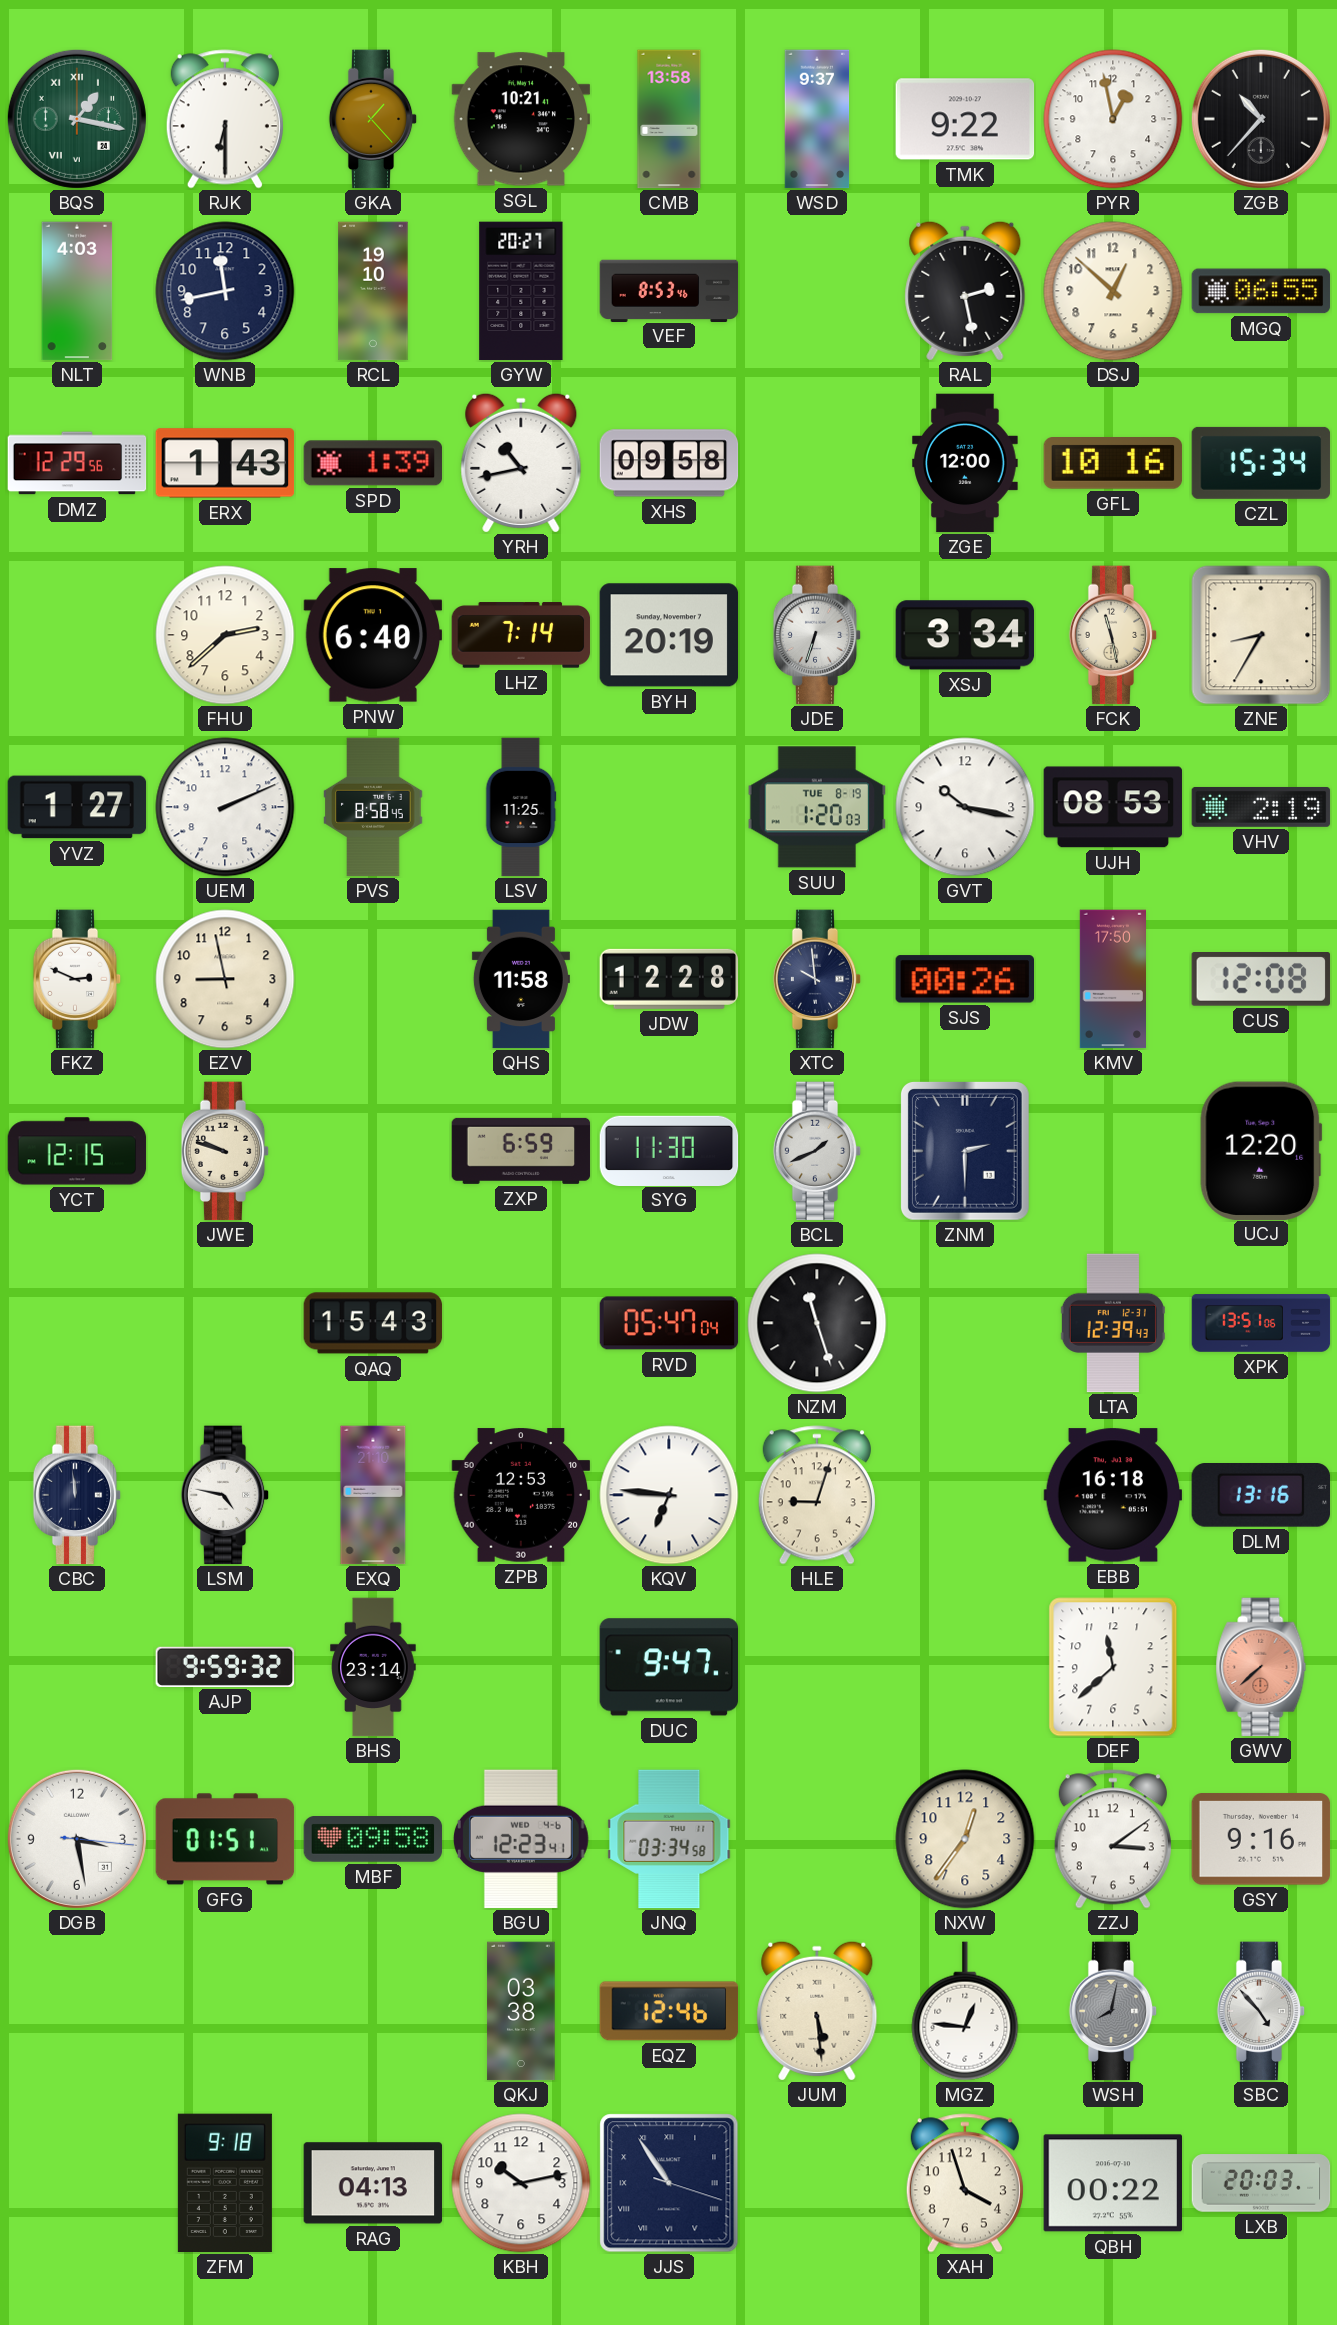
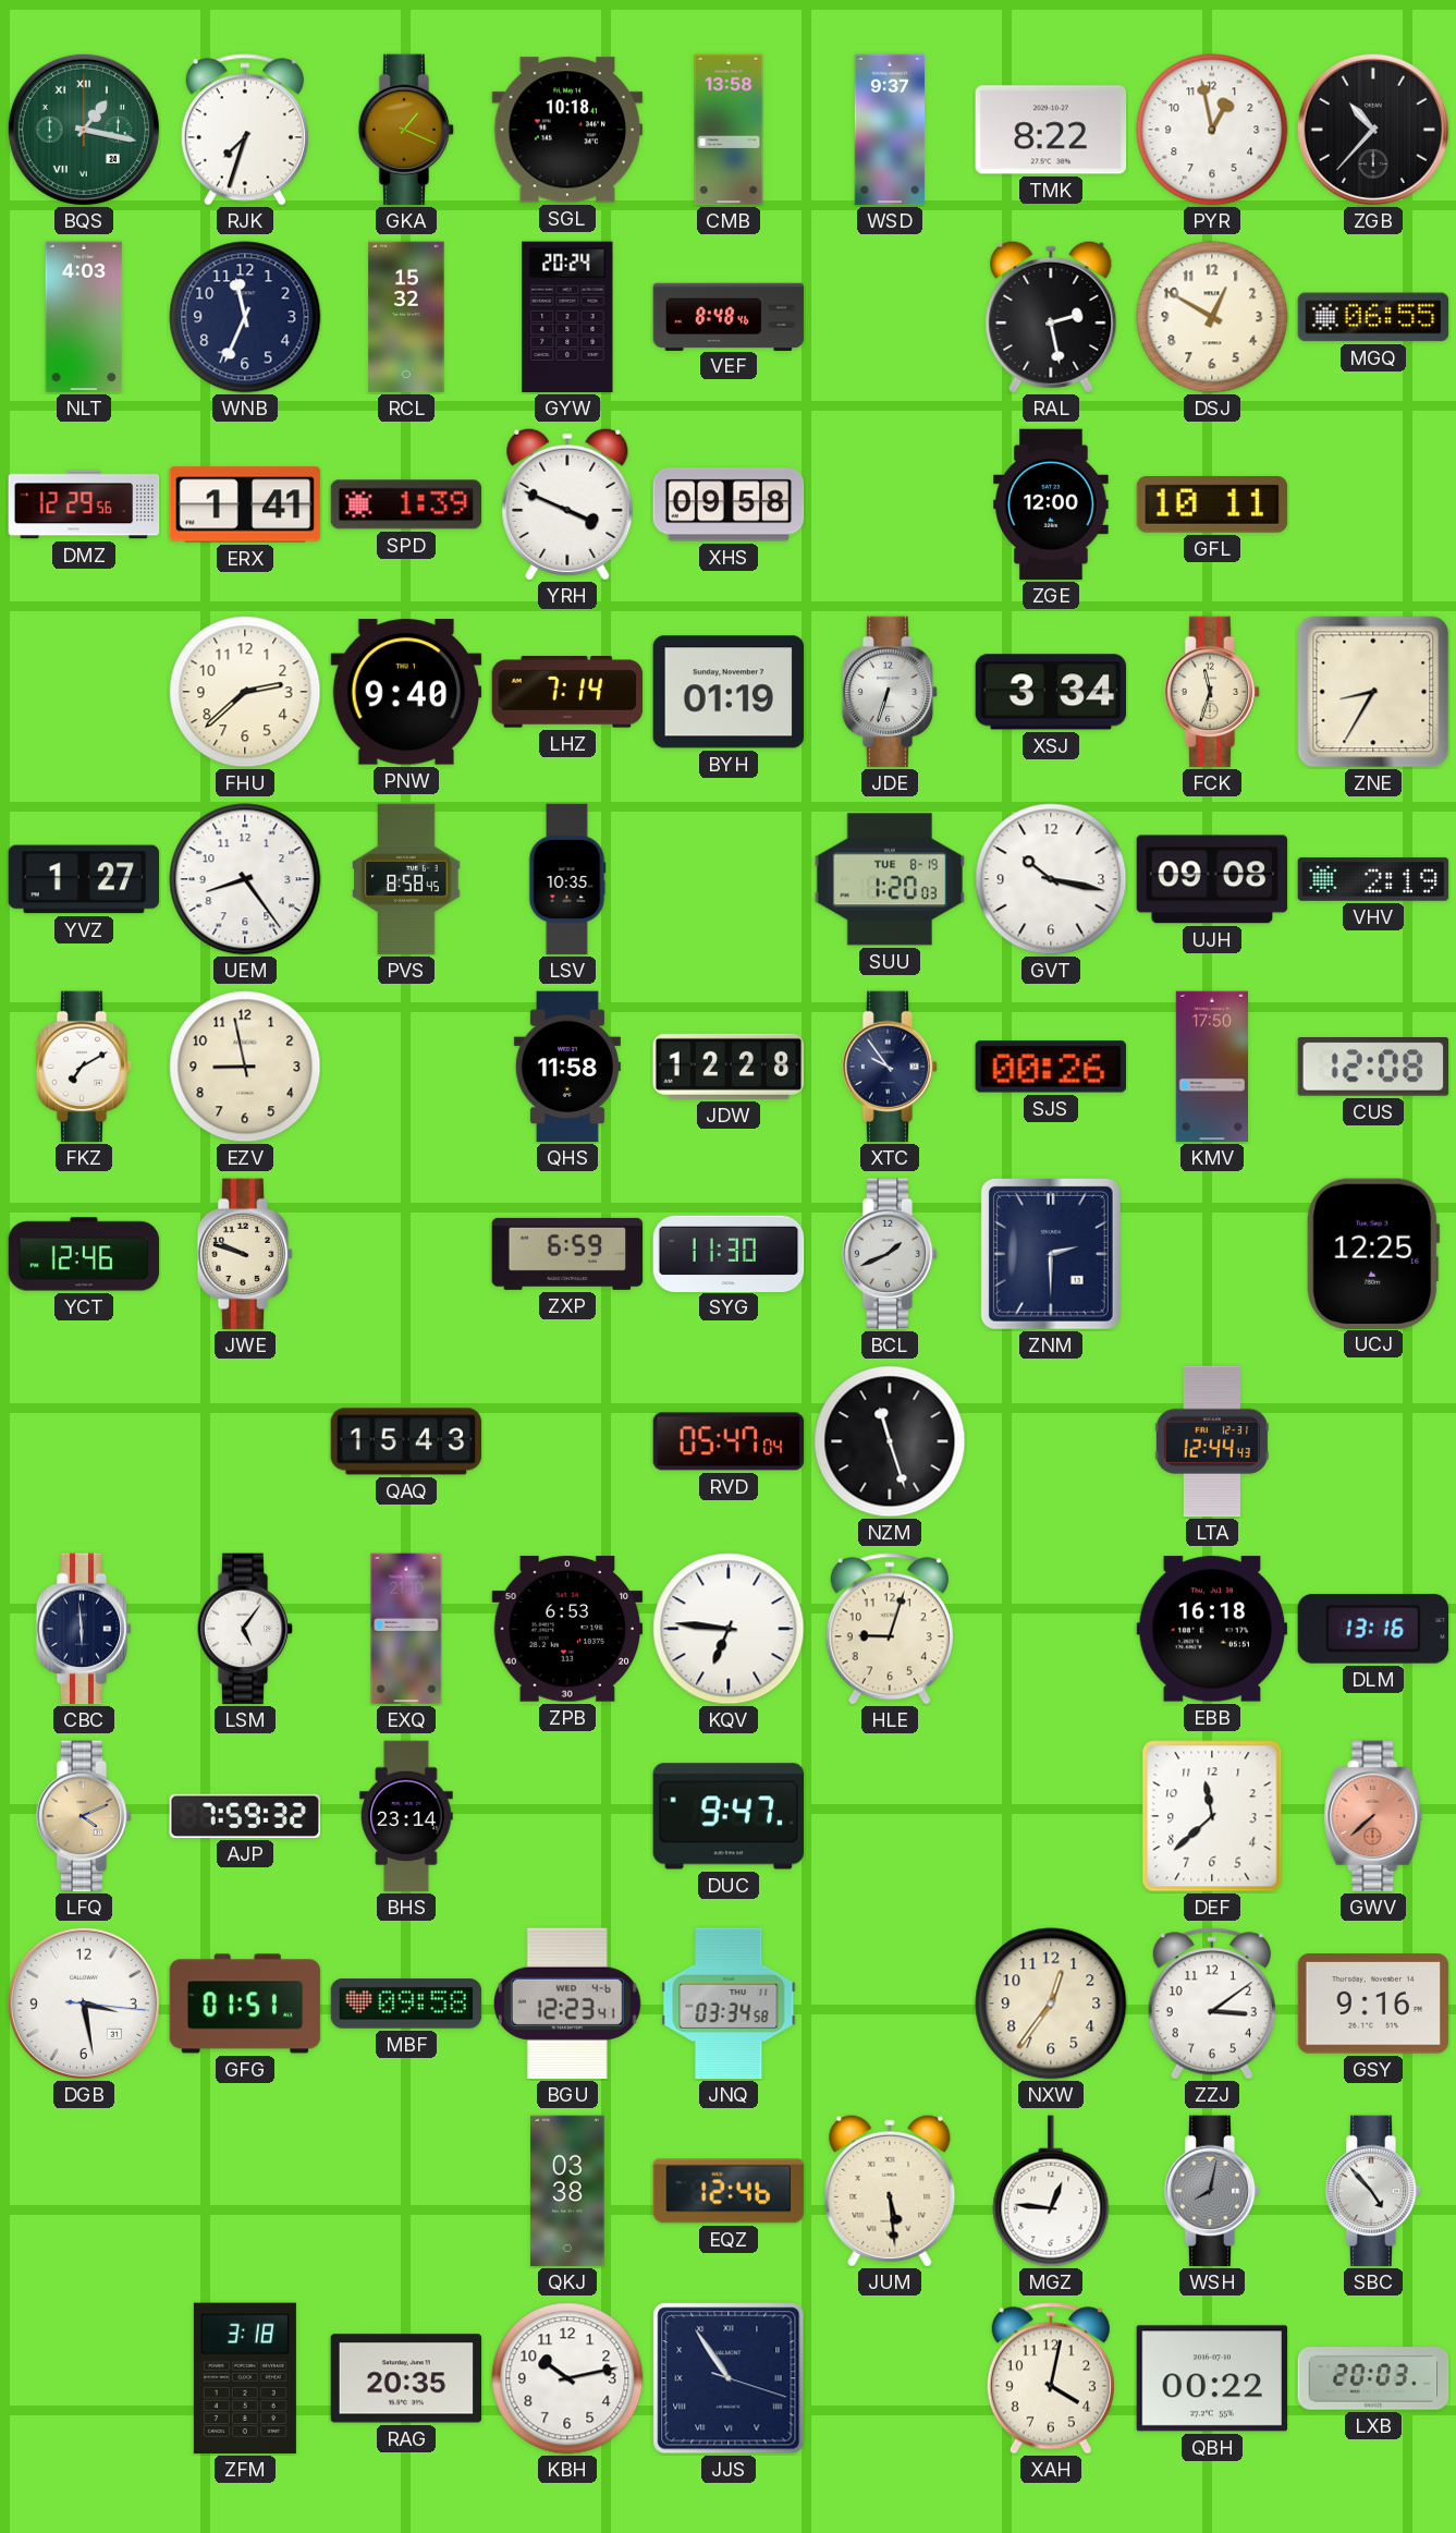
RJK: 6:30 -> 7:33
GKA: 1:23 -> 1:19
SGL: 10:21 -> 10:18
TMK: 9:22 -> 8:22
WNB: 11:43 -> 11:34
RCL: 19:10 -> 15:32
GYW: 20:27 -> 20:24
VEF: 8:53 -> 8:48
DSJ: 12:52 -> 12:50
ERX: 1:43 -> 1:41
YRH: 10:43 -> 3:49
GFL: 10:16 -> 10:11
CZL: 15:34 -> none
PNW: 6:40 -> 9:40
BYH: 20:19 -> 01:19
FCK: 11:28 -> 11:33
UEM: 2:11 -> 8:24
LSV: 11:25 -> 10:35
UJH: 08:53 -> 09:08
FKZ: 2:49 -> 7:10
XTC: 9:59 -> 9:54
YCT: 12:15 -> 12:46
UCJ: 12:20 -> 12:25
LTA: 12:39 -> 12:44
XPK: 13:51 -> none
CBC: 11:59 -> 5:59
LSM: 4:47 -> 5:06
ZPB: 12:53 -> 6:53
LFQ: none -> 4:11
AJP: 9:59 -> 7:59
ZFM: 9:18 -> 3:18
RAG: 04:13 -> 20:35
XAH: 3:57 -> 4:02
